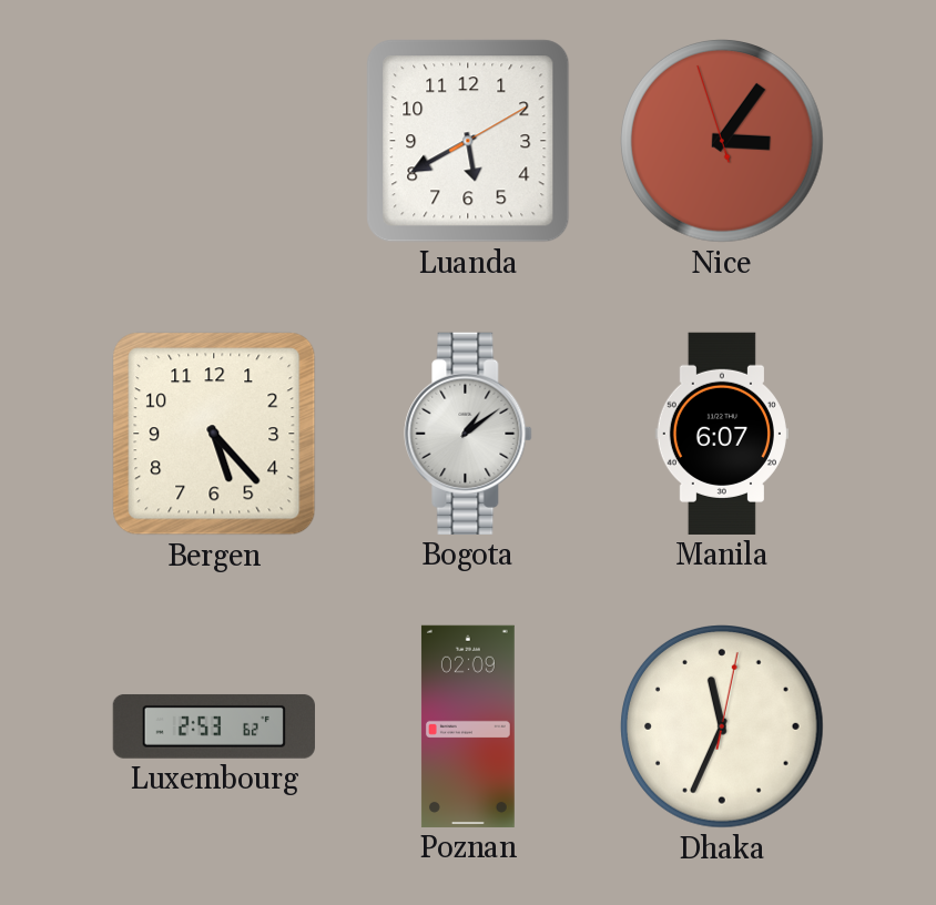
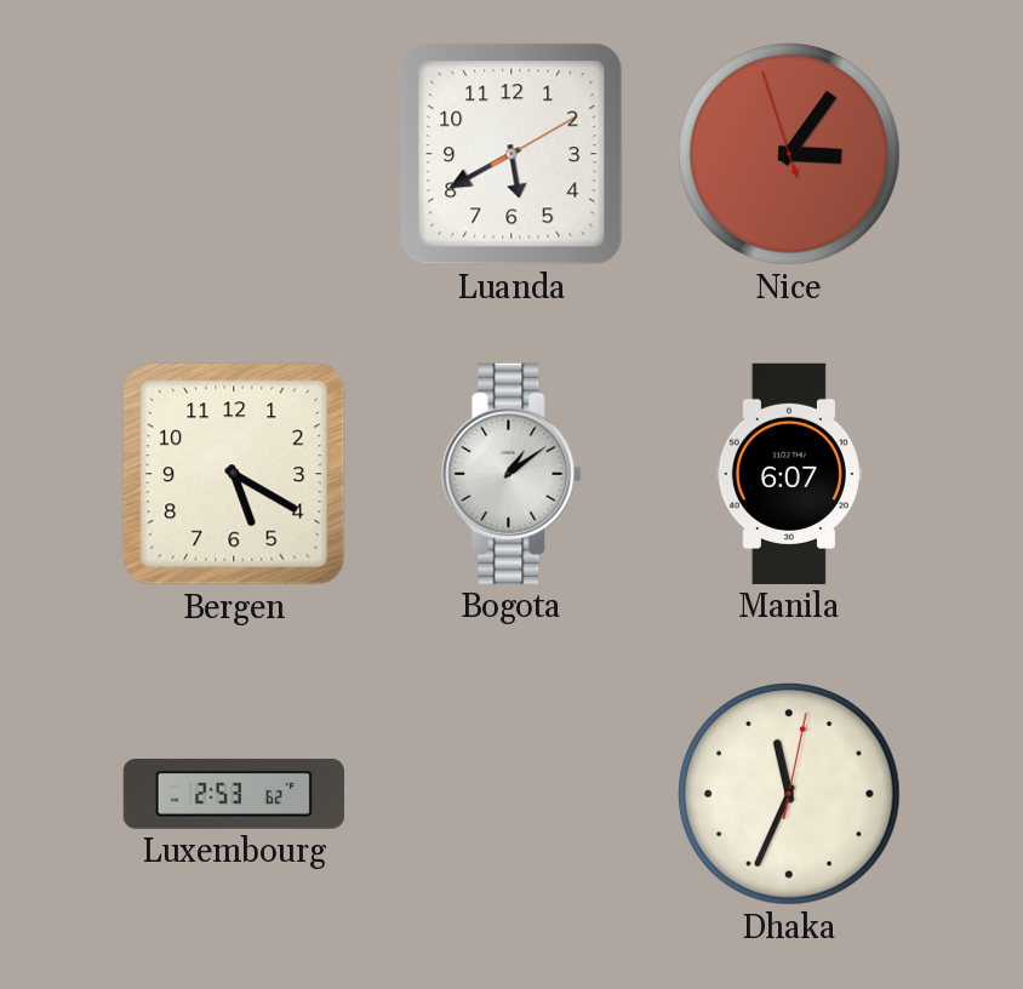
Bergen: 5:23 -> 5:20
Poznan: 02:09 -> none
